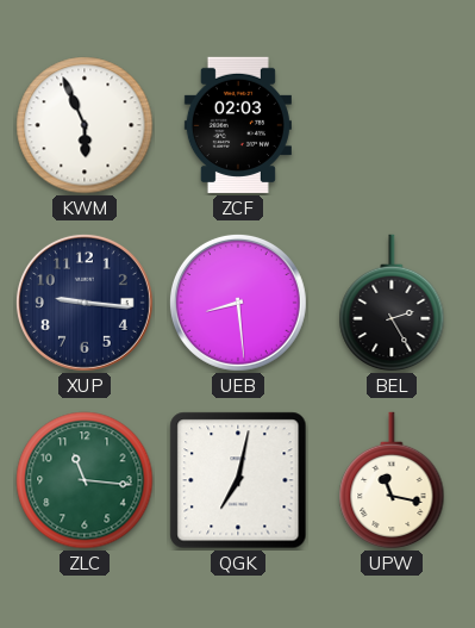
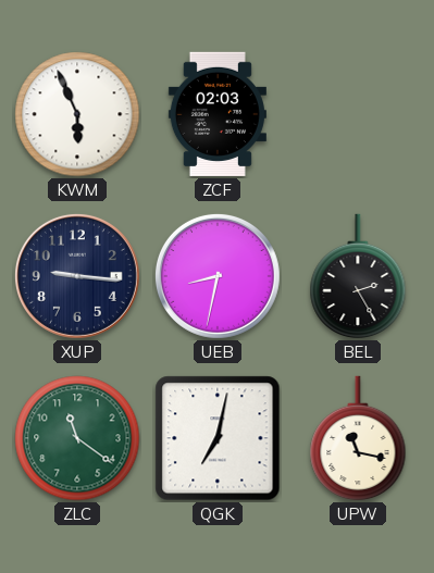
UEB: 8:29 -> 8:32
ZLC: 11:16 -> 11:21
